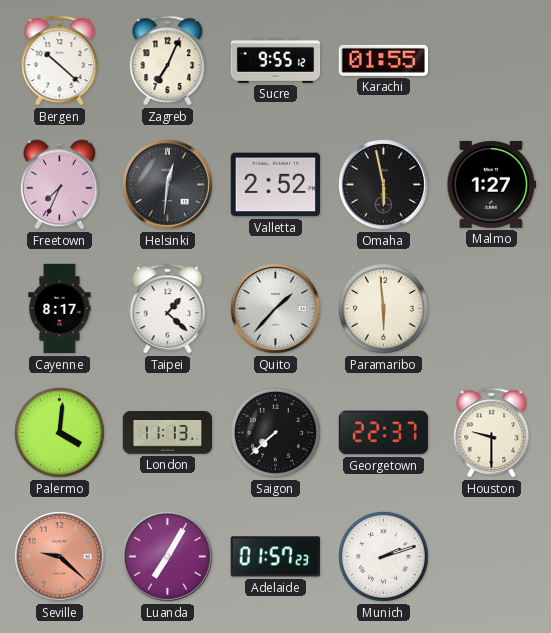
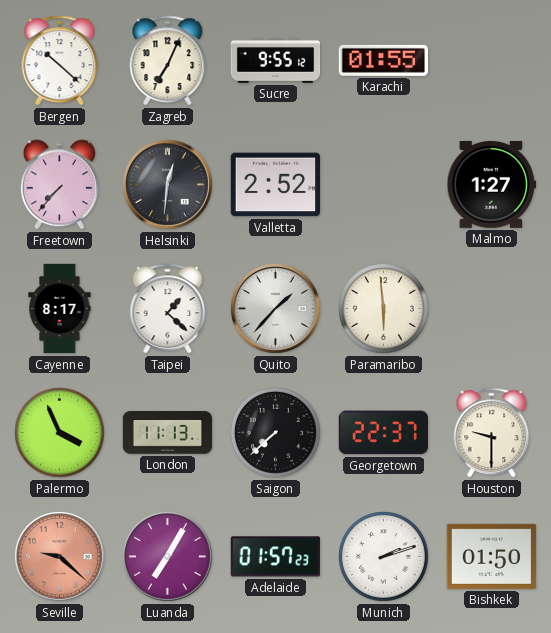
Freetown: 7:34 -> 7:37
Omaha: 5:58 -> none
Palermo: 4:01 -> 3:56
Bishkek: none -> 01:50
